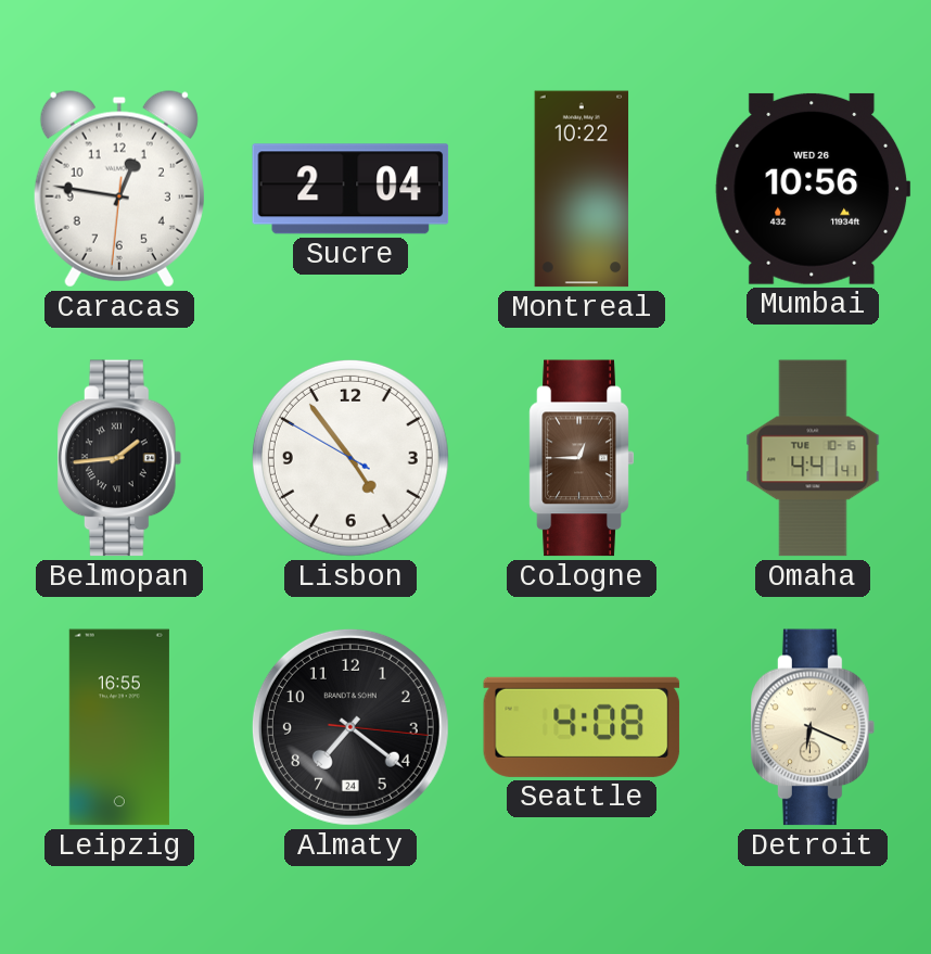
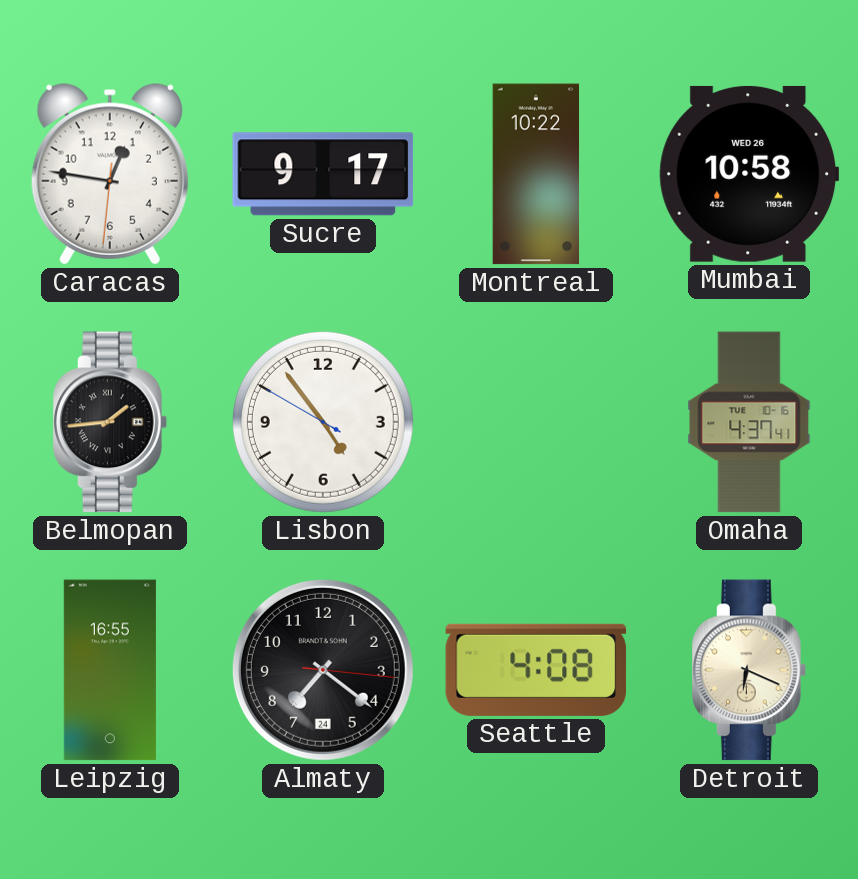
Sucre: 2:04 -> 9:17
Mumbai: 10:56 -> 10:58
Cologne: 12:45 -> none
Omaha: 4:41 -> 4:37
